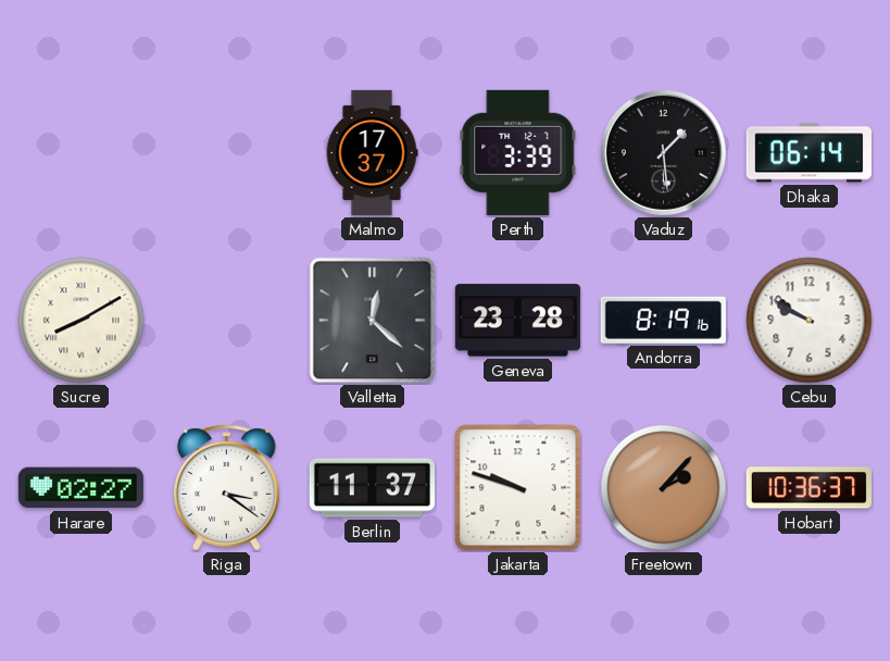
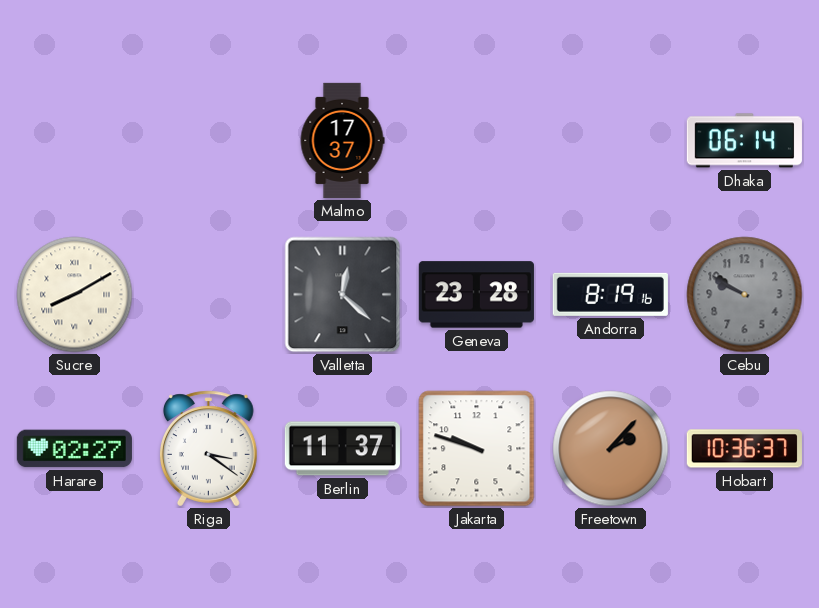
Perth: 3:39 -> none
Vaduz: 1:29 -> none
Cebu dial: white -> grey
